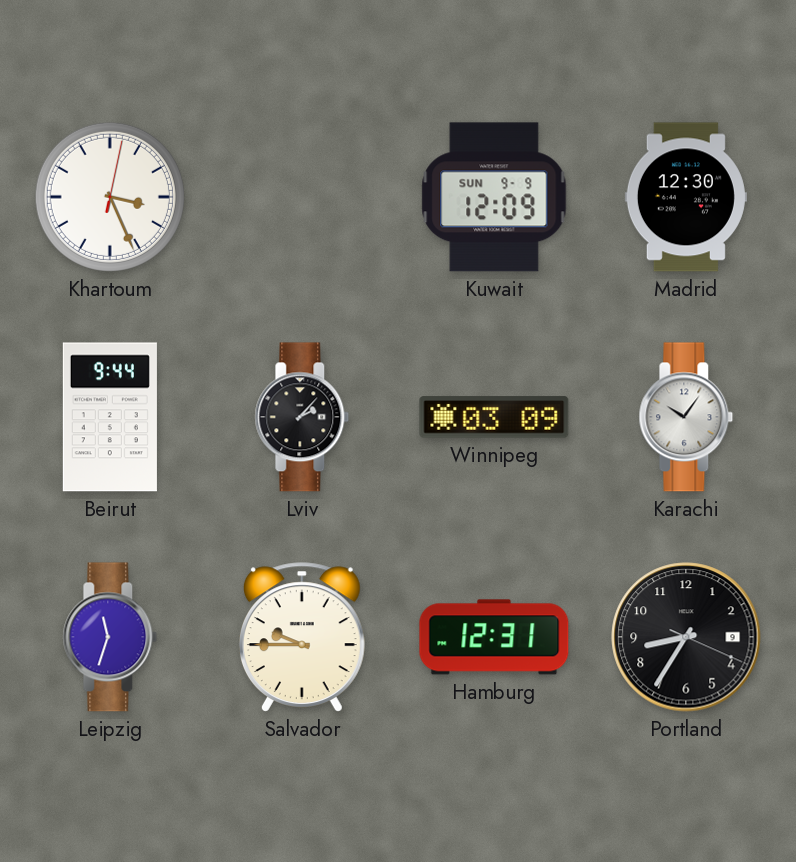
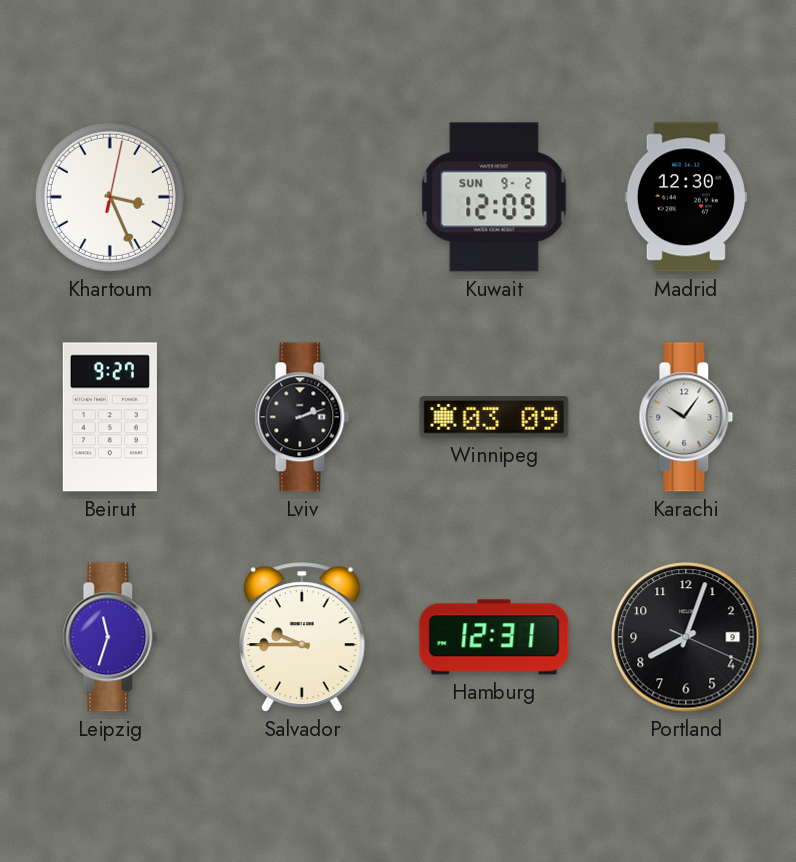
Kuwait date: SUN 9-9 -> SUN 9-2
Beirut: 9:44 -> 9:27
Lviv: 2:07 -> 2:12
Portland: 8:35 -> 8:03
